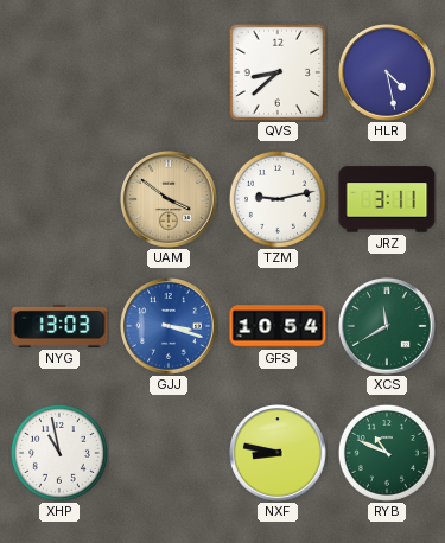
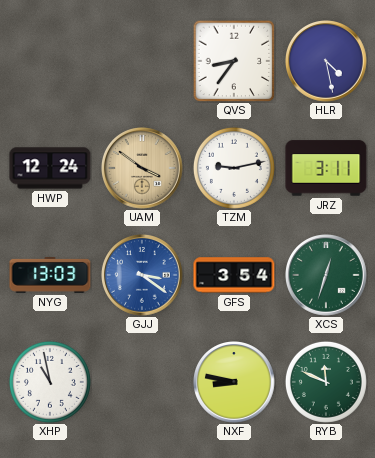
QVS: 8:38 -> 8:36
HWP: none -> 12:24
GJJ: 3:18 -> 3:21
GFS: 10:54 -> 3:54
XCS: 11:40 -> 12:33
RYB: 10:49 -> 11:49
